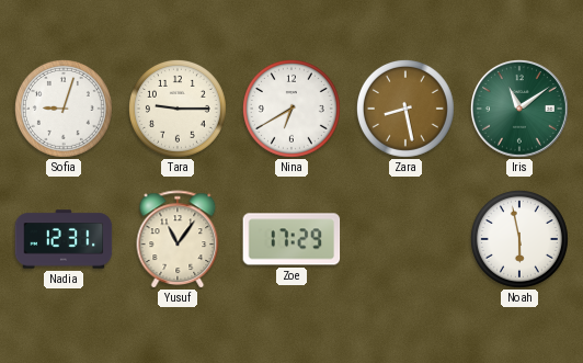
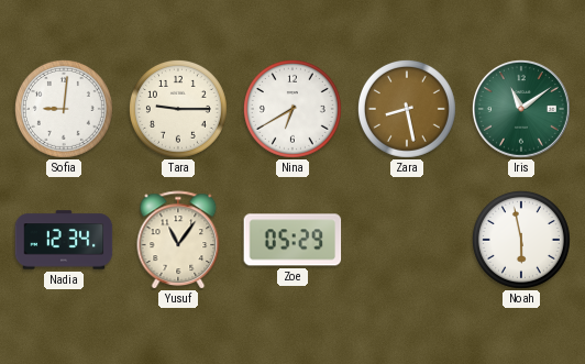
Sofia: 9:03 -> 9:01
Nadia: 12:31 -> 12:34
Zoe: 17:29 -> 05:29
